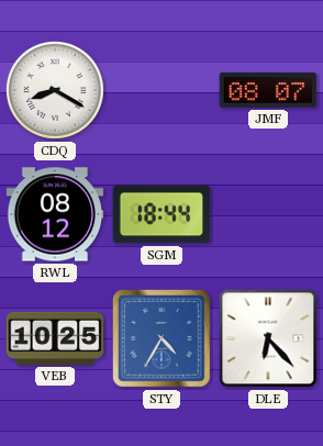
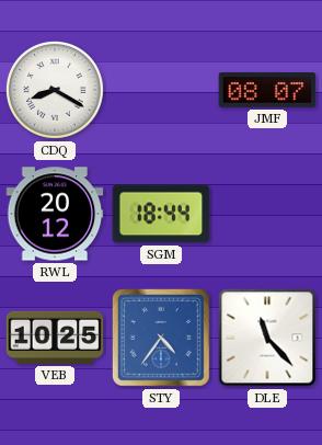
RWL: 08:12 -> 20:12
STY: 4:35 -> 4:36
DLE: 6:23 -> 11:23
